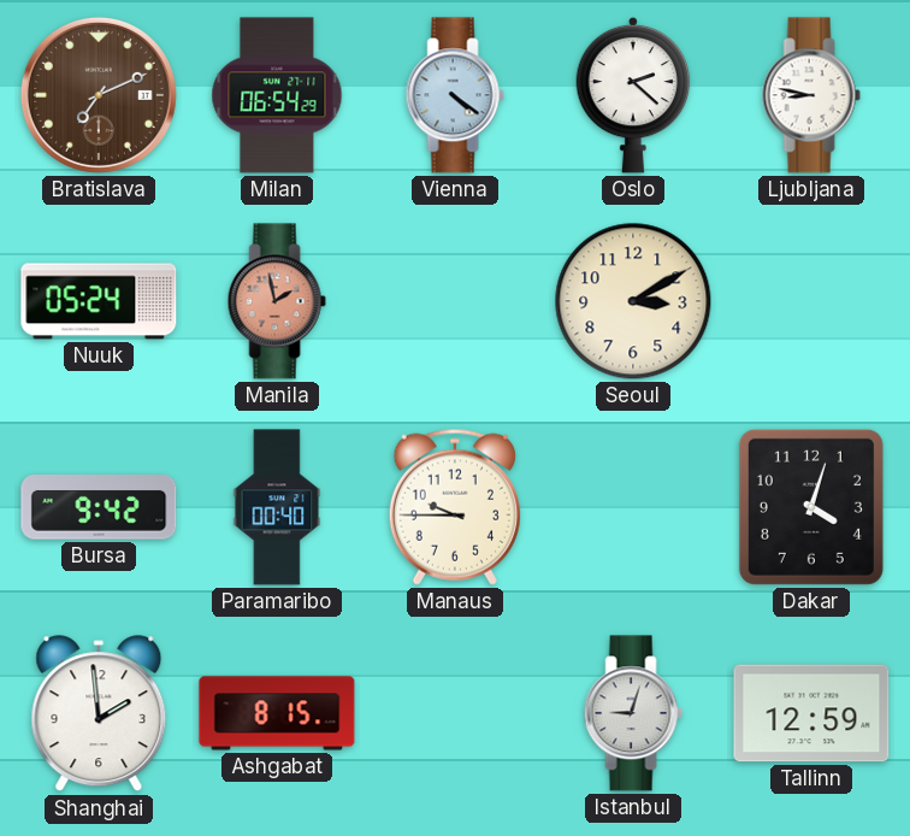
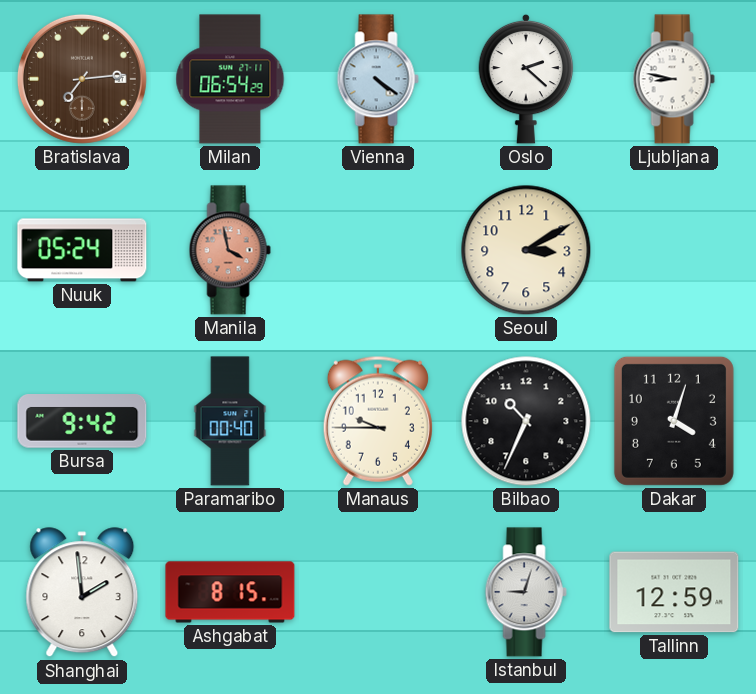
Bratislava: 7:11 -> 7:14
Manila: 1:58 -> 3:58
Bilbao: none -> 10:34
